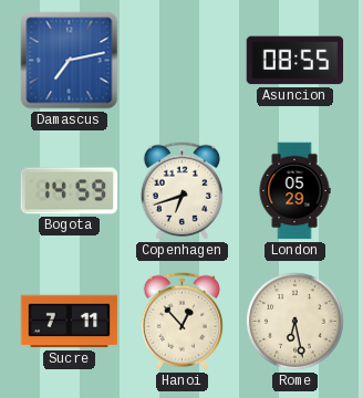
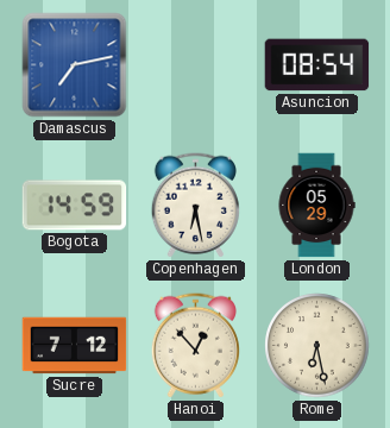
Asuncion: 08:55 -> 08:54
Copenhagen: 6:42 -> 6:28
Sucre: 7:11 -> 7:12
